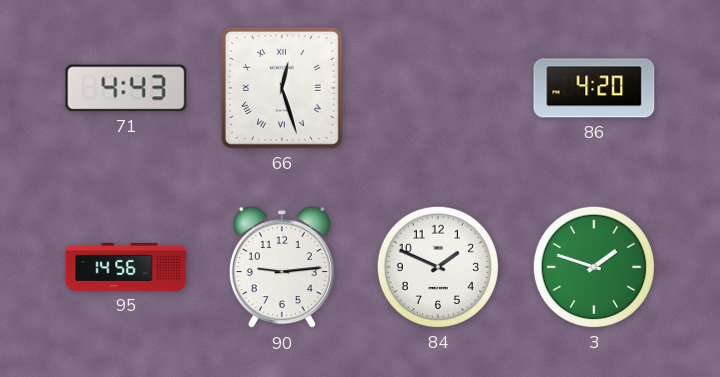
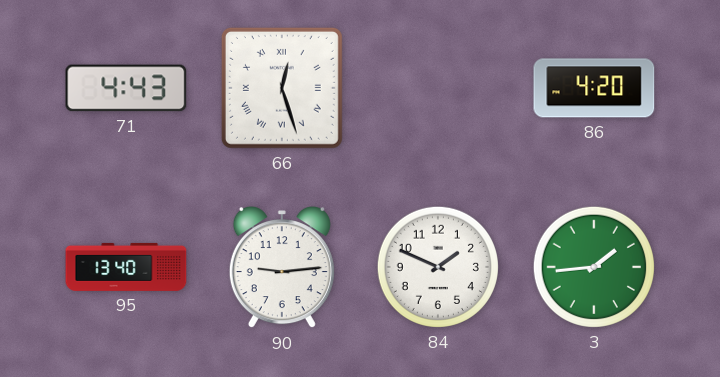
95: 14:56 -> 13:40
3: 1:48 -> 1:44
